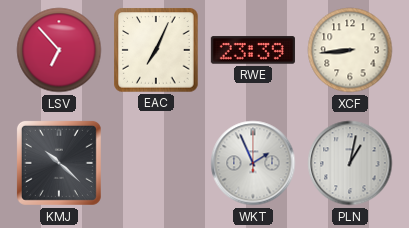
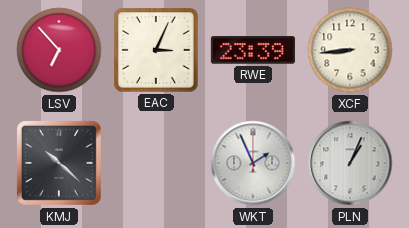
EAC: 7:04 -> 3:04
PLN: 1:02 -> 1:04
